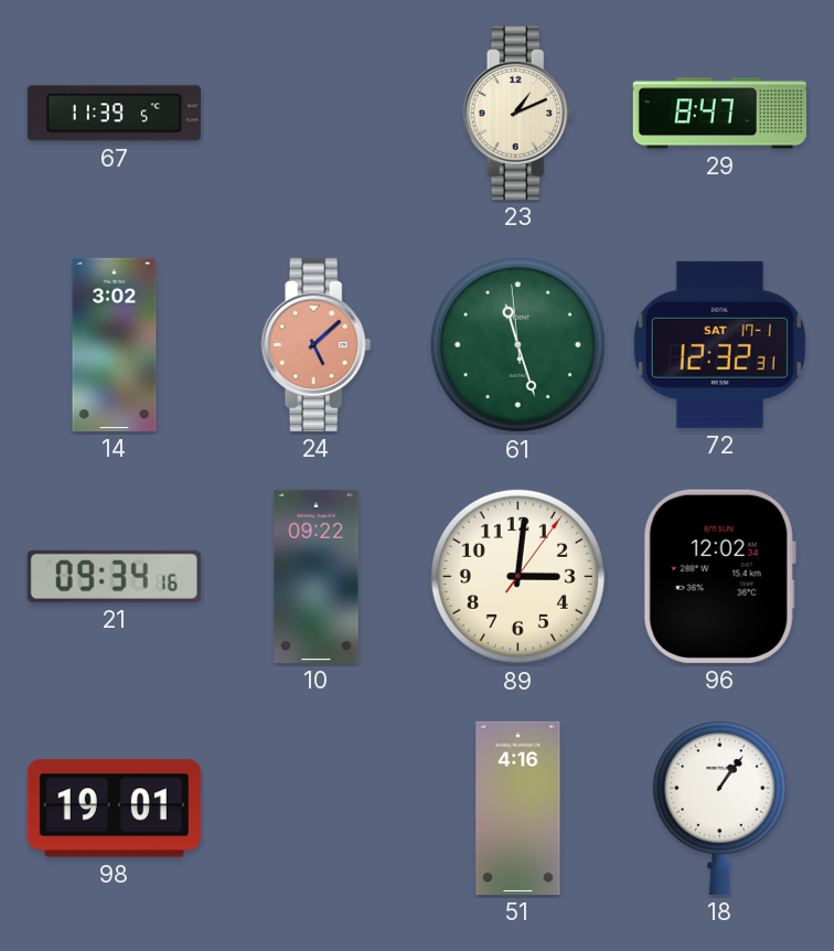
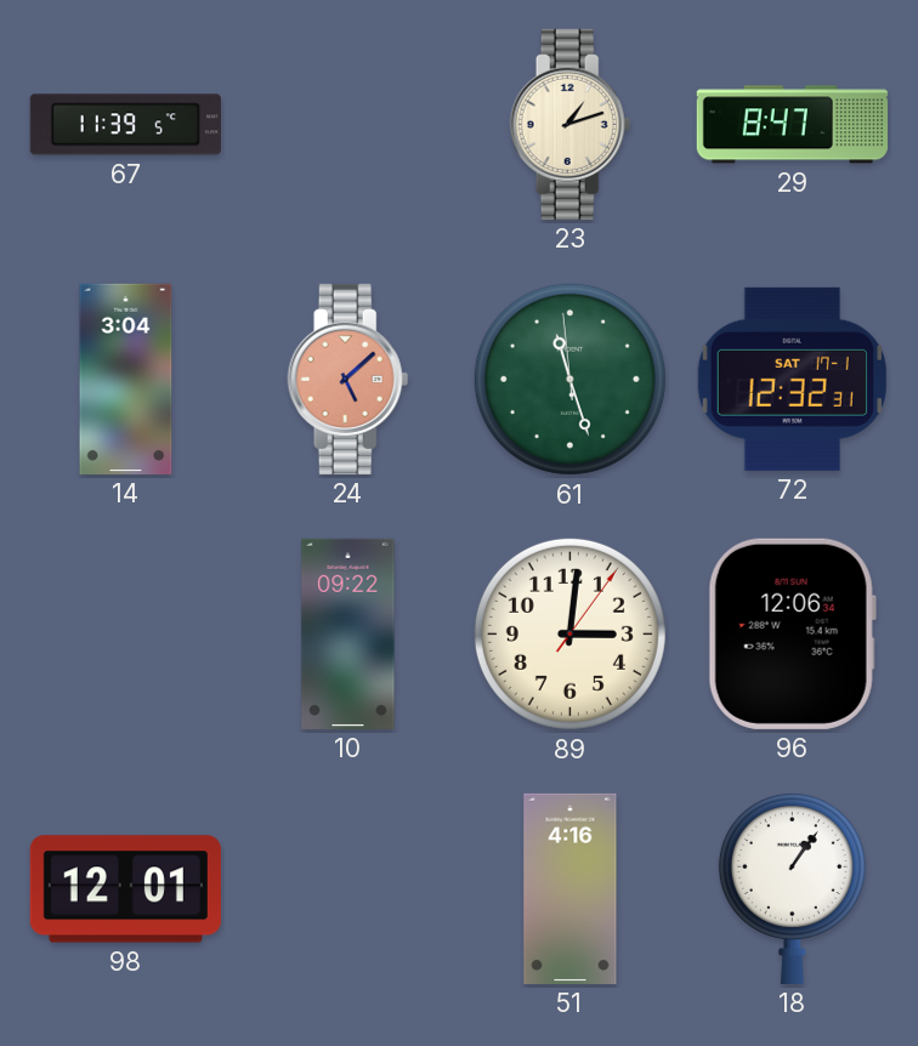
23: 1:11 -> 1:12
14: 3:02 -> 3:04
21: 09:34 -> none
96: 12:02 -> 12:06
98: 19:01 -> 12:01
